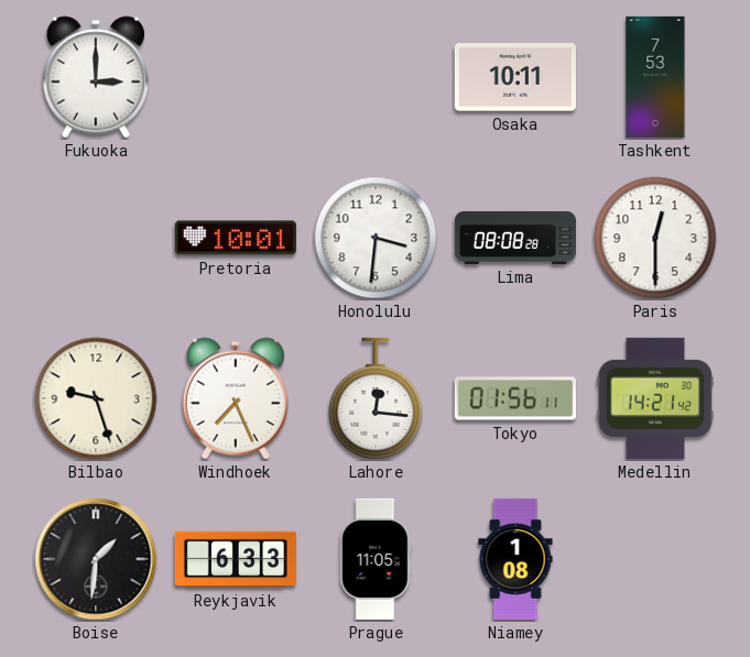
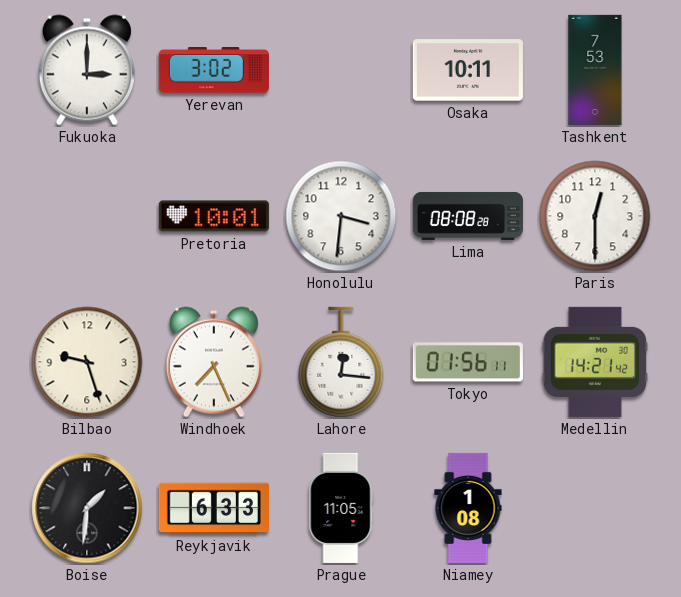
Yerevan: none -> 3:02
